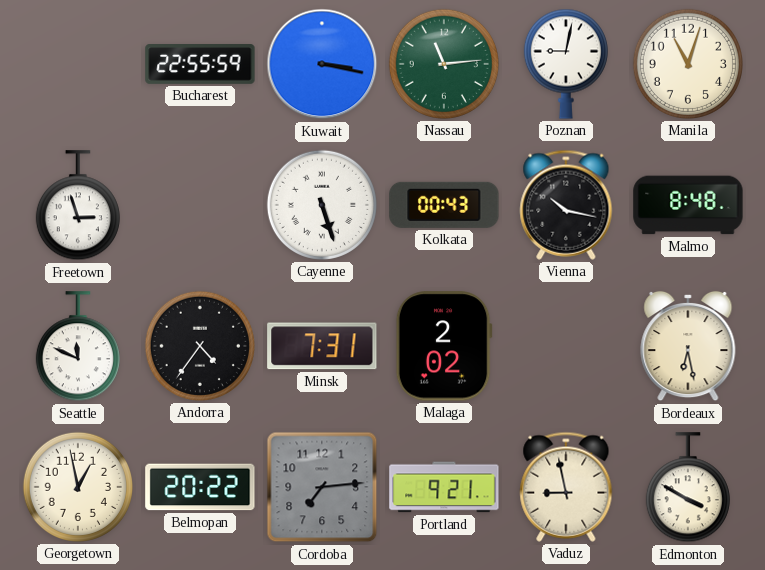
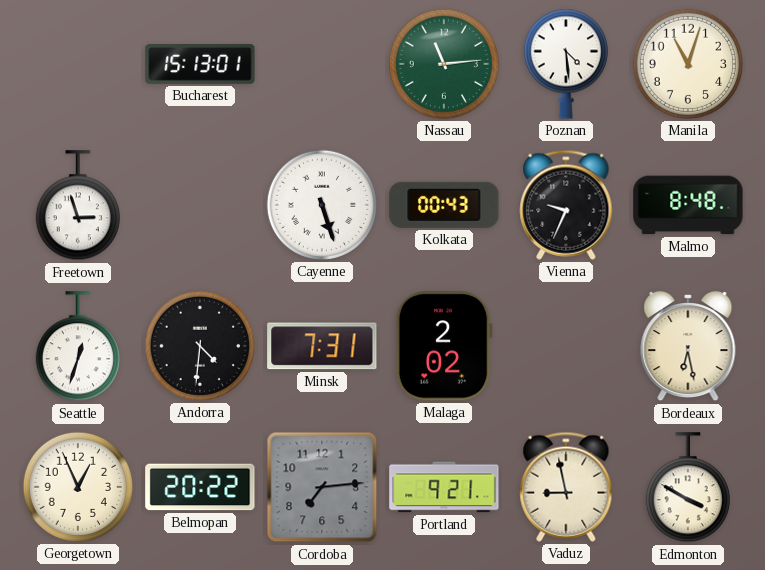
Bucharest: 22:55 -> 15:13
Kuwait: 3:17 -> none
Poznan: 9:02 -> 4:29
Vienna: 10:17 -> 9:34
Seattle: 11:49 -> 12:33
Andorra: 4:36 -> 4:31
Georgetown: 12:58 -> 12:56
